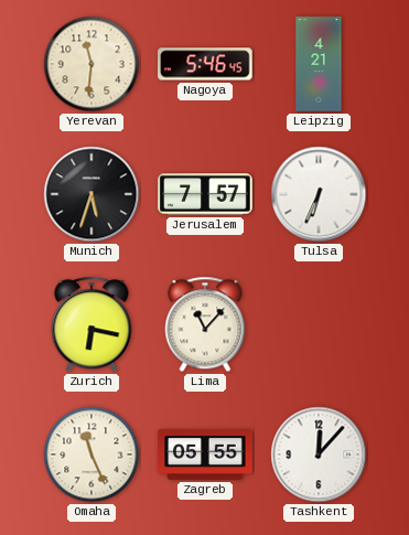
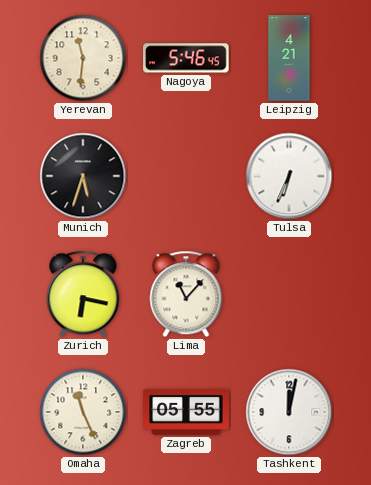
Jerusalem: 7:57 -> none
Tashkent: 12:07 -> 12:02
